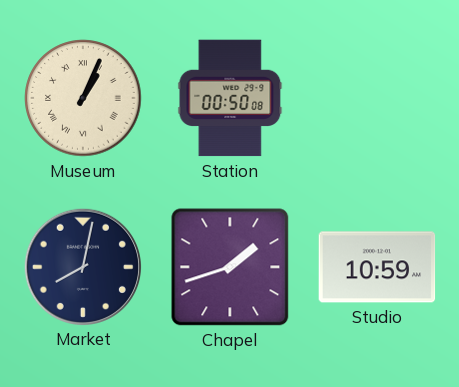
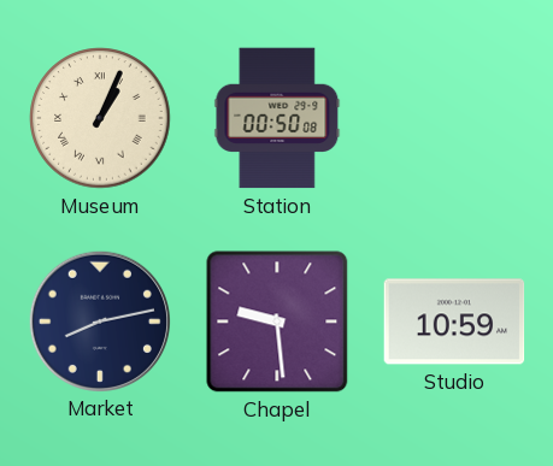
Market: 8:02 -> 8:13
Chapel: 1:42 -> 9:29
